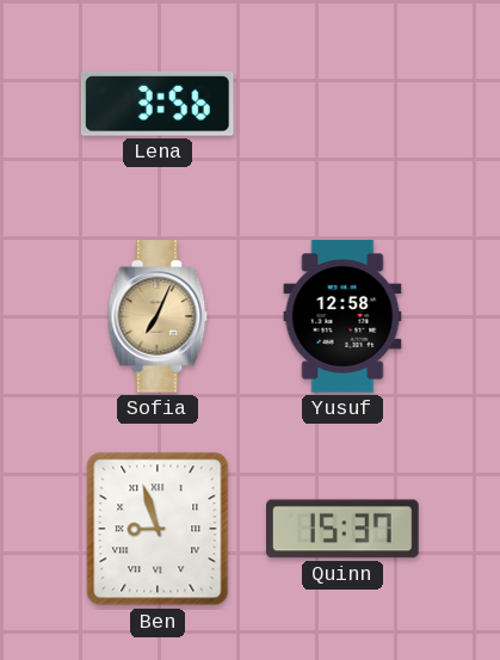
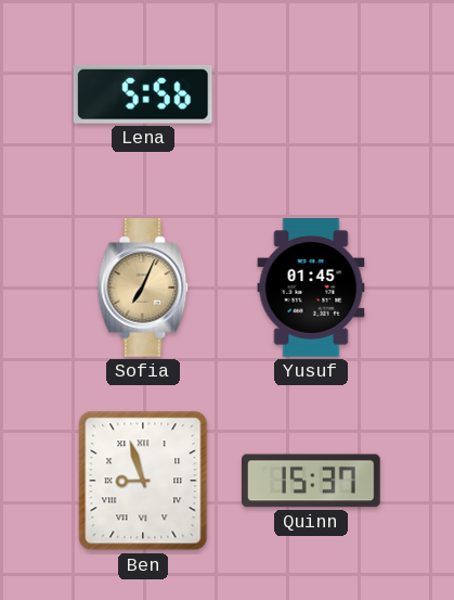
Lena: 3:56 -> 5:56
Yusuf: 12:58 -> 01:45
